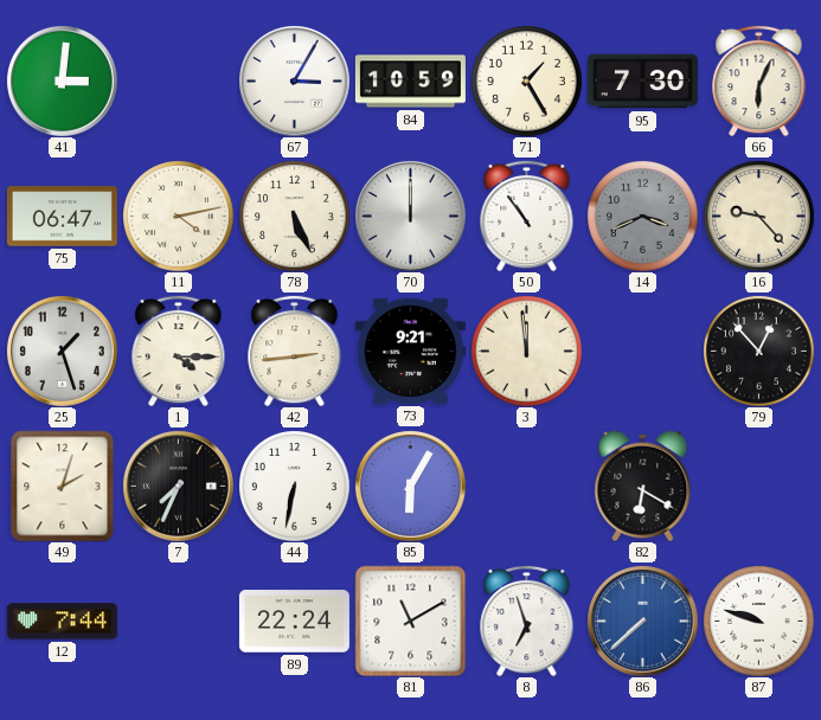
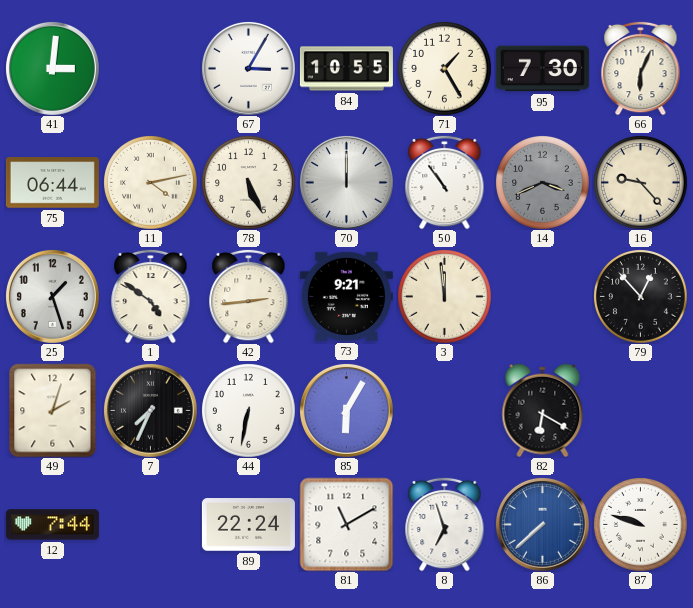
84: 10:59 -> 10:55
75: 06:47 -> 06:44
1: 4:15 -> 4:51
